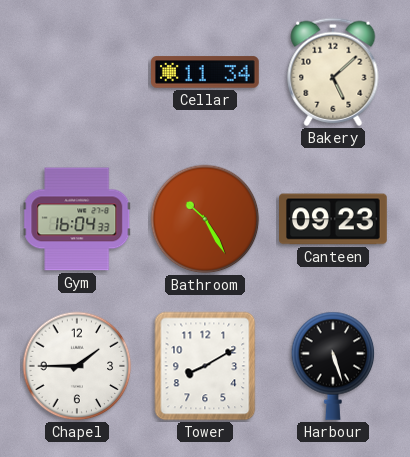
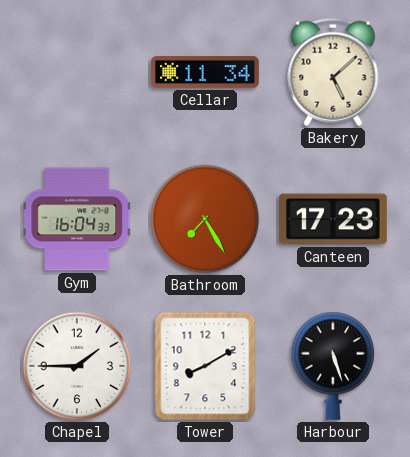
Bathroom: 10:25 -> 7:25
Canteen: 09:23 -> 17:23
